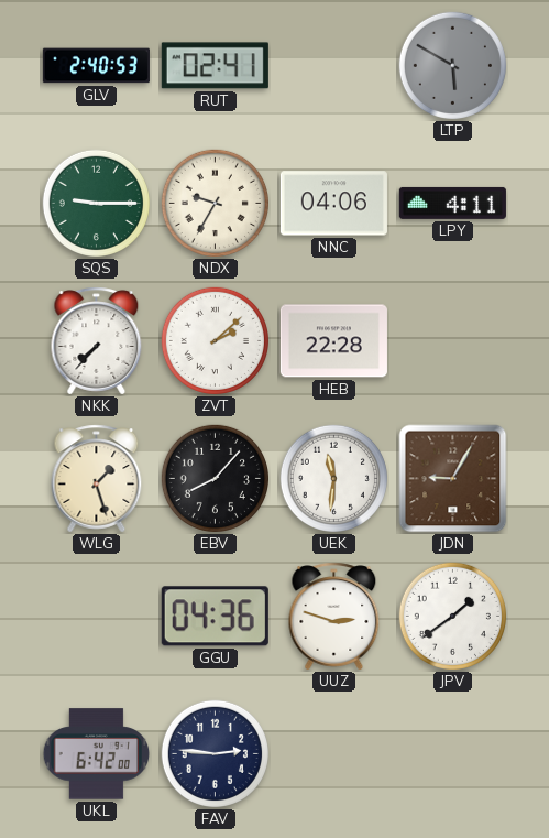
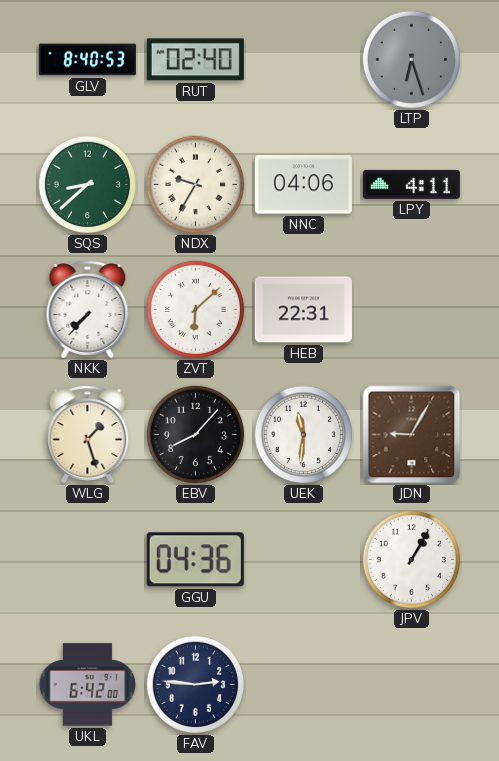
GLV: 2:40 -> 8:40
RUT: 02:41 -> 02:40
LTP: 5:50 -> 6:27
SQS: 9:15 -> 8:38
ZVT: 2:08 -> 6:08
HEB: 22:28 -> 22:31
UUZ: 2:48 -> none
JPV: 1:39 -> 1:05
